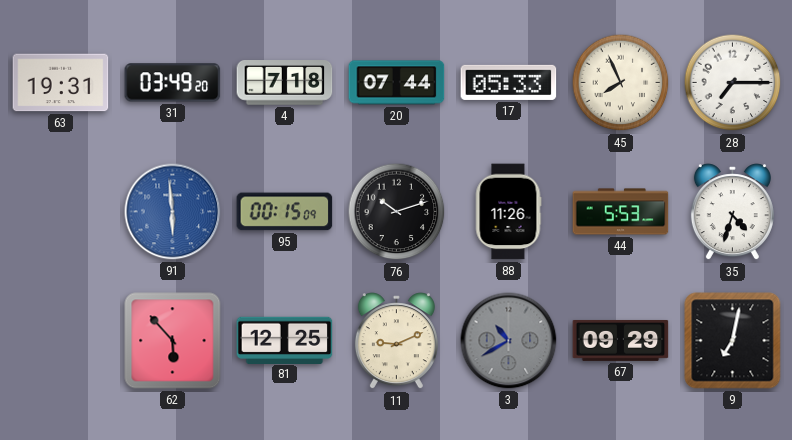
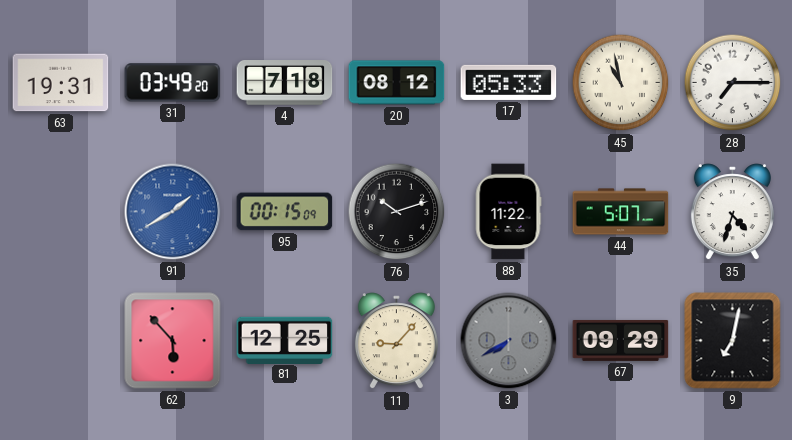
20: 07:44 -> 08:12
45: 7:56 -> 10:58
91: 5:59 -> 1:40
88: 11:26 -> 11:22
44: 5:53 -> 5:07
11: 9:11 -> 9:07
3: 10:40 -> 7:40
